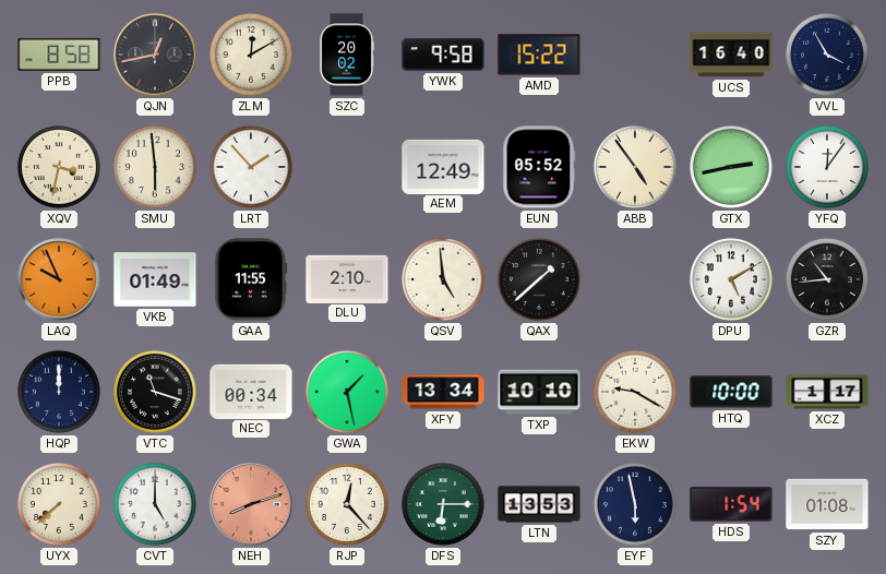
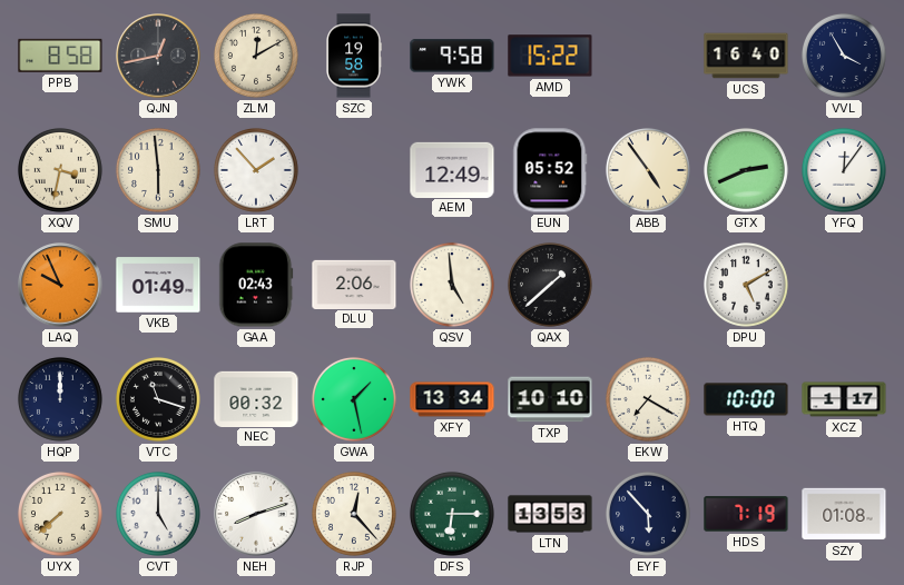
SZC: 20:02 -> 19:58
GTX: 2:43 -> 2:41
GAA: 11:55 -> 02:43
DLU: 2:10 -> 2:06
GZR: 10:44 -> none
NEC: 00:34 -> 00:32
EKW: 9:20 -> 7:20
NEH dial: salmon -> white
EYF: 5:58 -> 5:53
HDS: 1:54 -> 7:19
